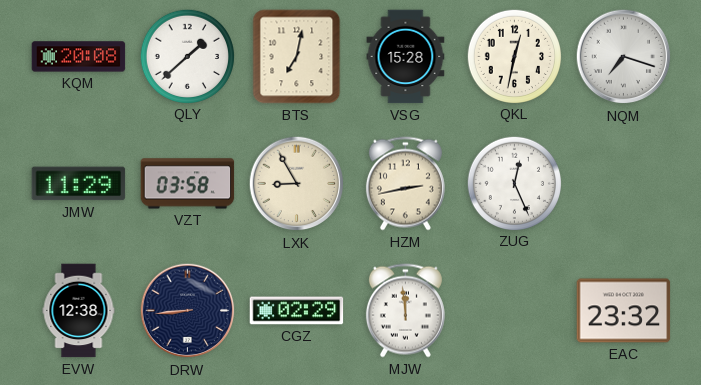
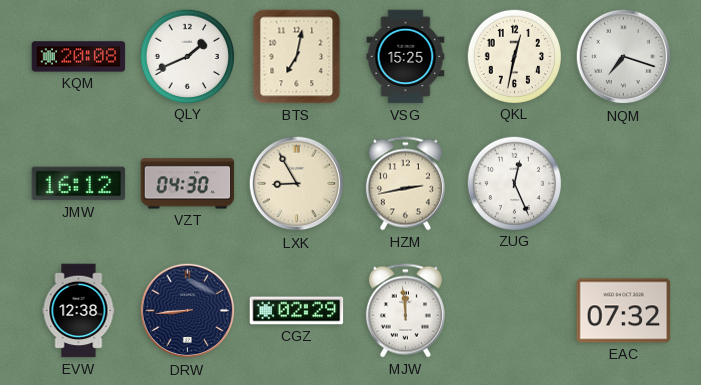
QLY: 1:38 -> 1:41
VSG: 15:28 -> 15:25
JMW: 11:29 -> 16:12
VZT: 03:58 -> 04:30
EAC: 23:32 -> 07:32
